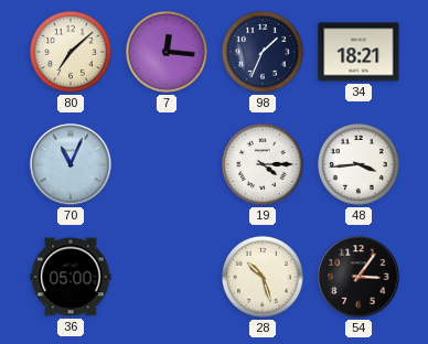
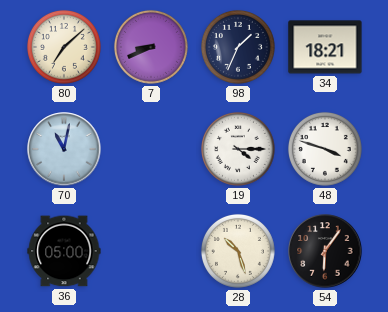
7: 12:16 -> 8:41
70: 11:04 -> 11:02
48: 3:44 -> 3:48
54: 3:06 -> 6:06
